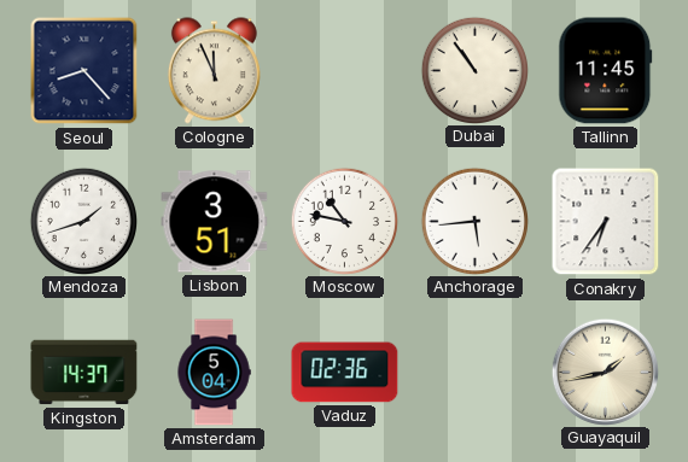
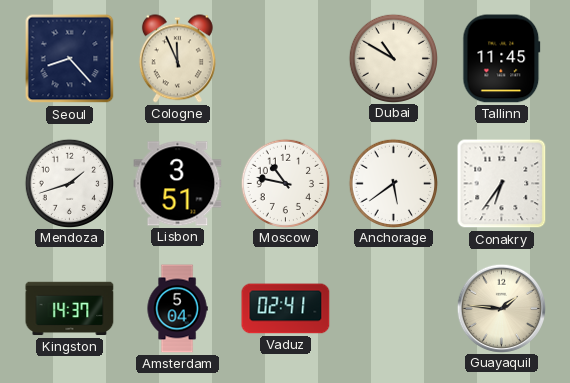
Dubai: 10:54 -> 10:50
Anchorage: 5:44 -> 5:39
Vaduz: 02:36 -> 02:41
Guayaquil: 1:43 -> 1:46
